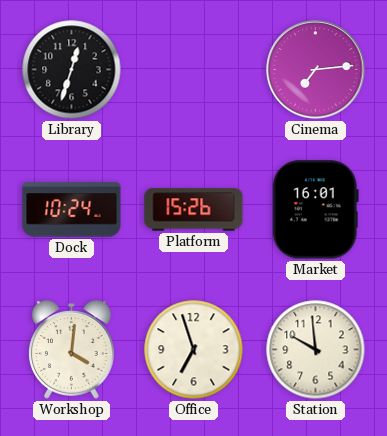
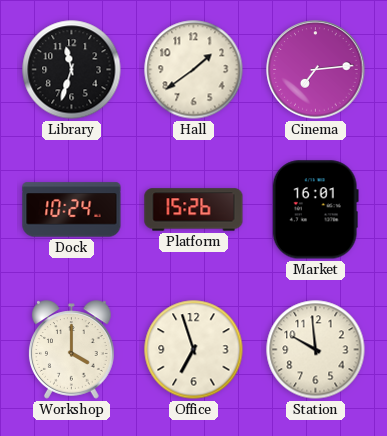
Library: 12:33 -> 11:33
Hall: none -> 1:39
Workshop: 4:01 -> 4:00
